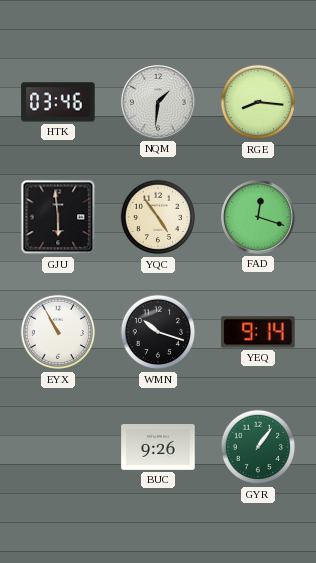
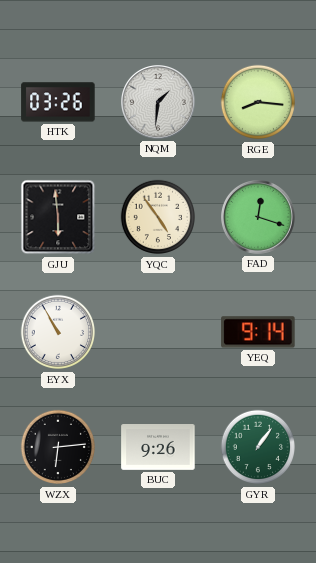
HTK: 03:46 -> 03:26
WMN: 10:18 -> none
WZX: none -> 6:14
